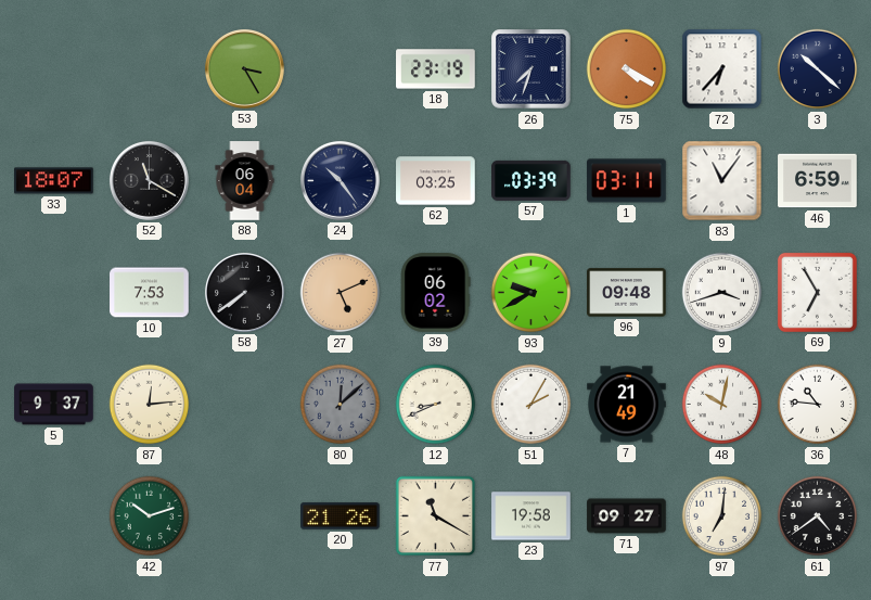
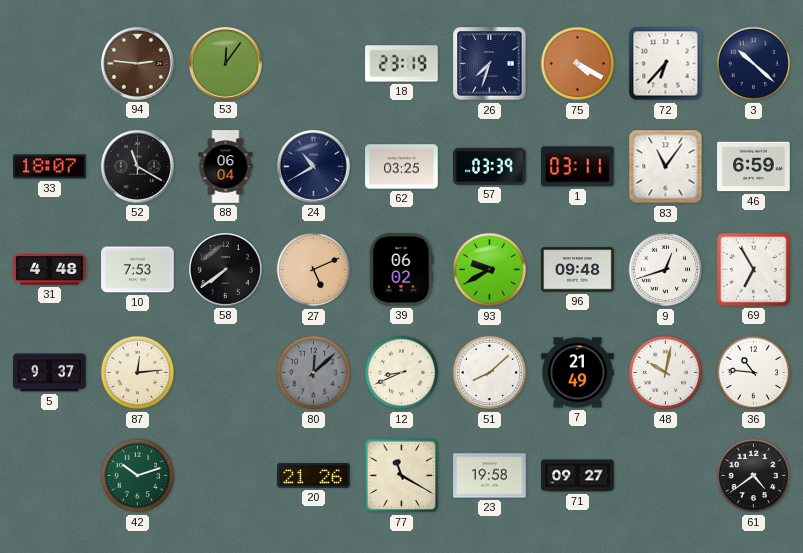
94: none -> 2:46
53: 3:25 -> 12:06
24: 10:24 -> 10:40
31: none -> 4:48
9: 3:42 -> 12:42
51: 2:05 -> 8:08
97: 7:01 -> none
